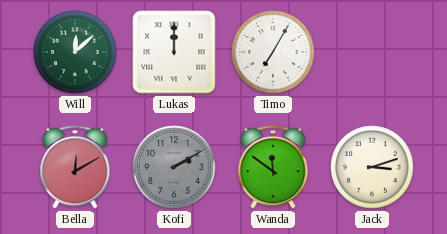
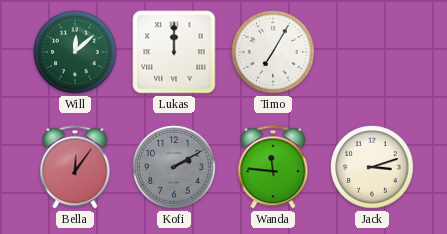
Bella: 12:10 -> 12:06
Wanda: 11:51 -> 11:46
